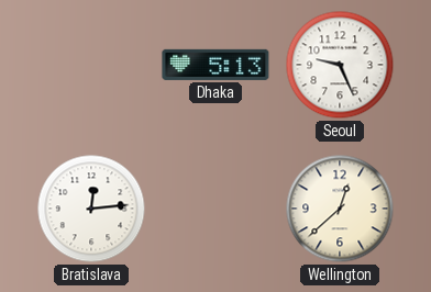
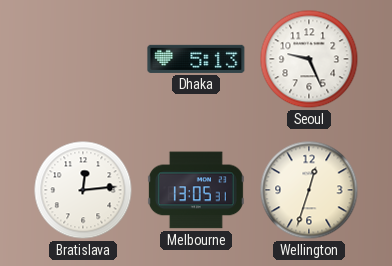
Melbourne: none -> 13:05
Wellington: 12:38 -> 12:33
